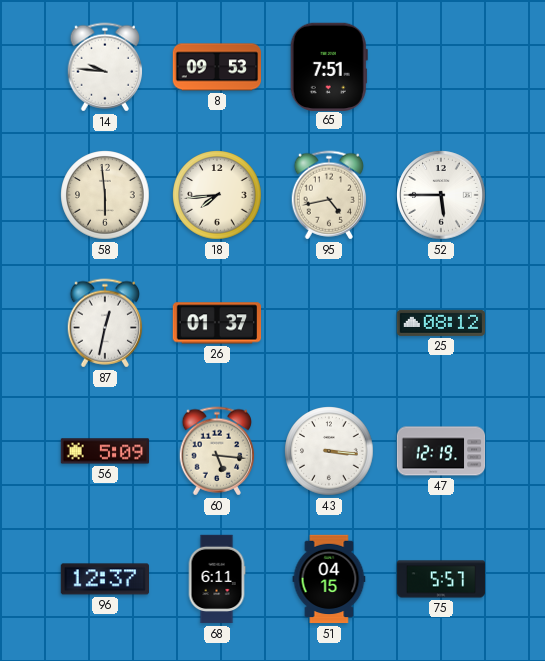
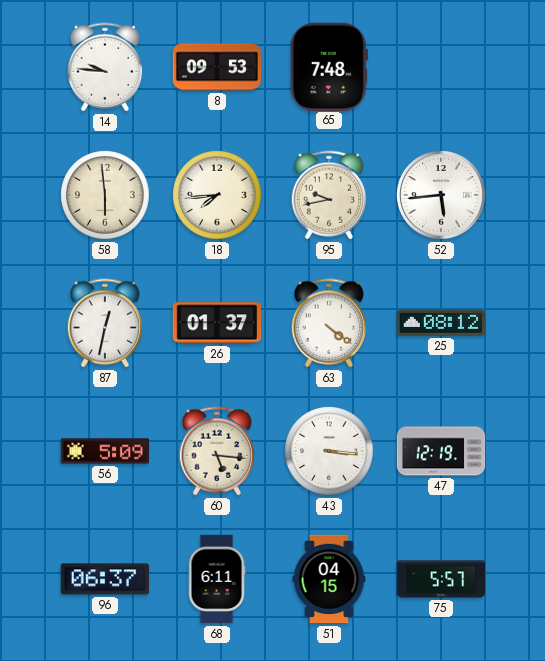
65: 7:51 -> 7:48
95: 4:43 -> 9:43
52: 5:45 -> 5:44
63: none -> 4:21
96: 12:37 -> 06:37
